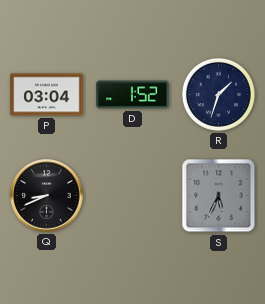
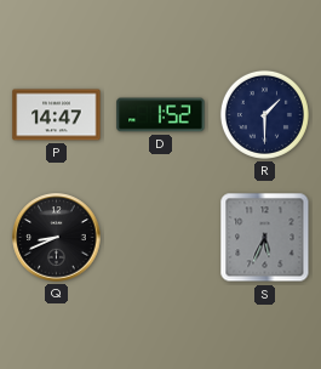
P: 03:04 -> 14:47
R: 1:33 -> 1:30
